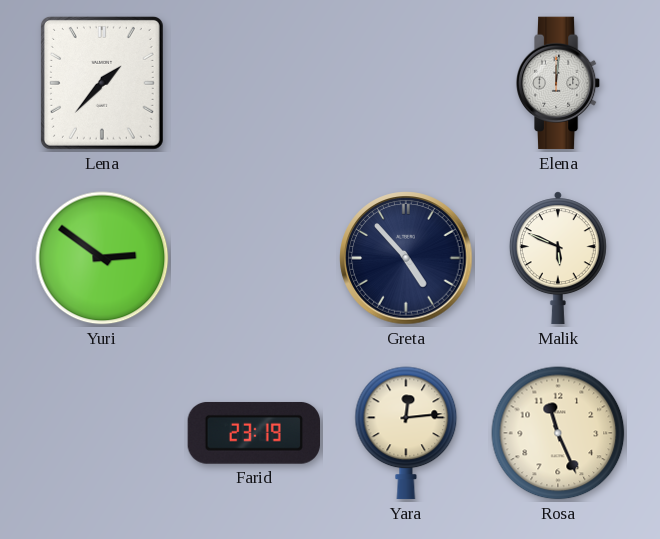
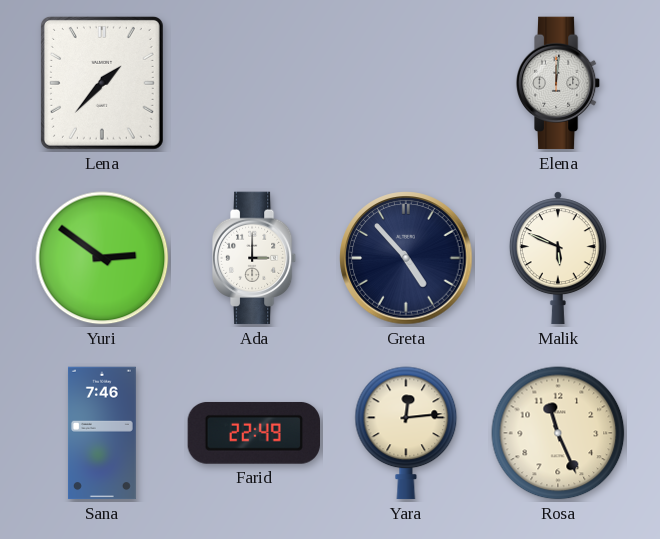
Ada: none -> 3:00
Sana: none -> 7:46
Farid: 23:19 -> 22:49
